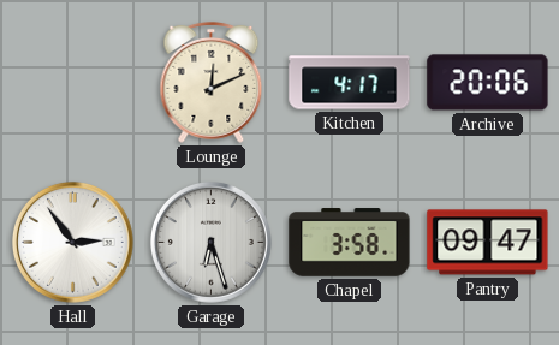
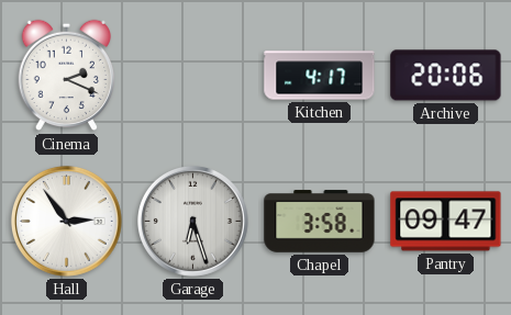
Cinema: none -> 2:19
Lounge: 12:11 -> none
